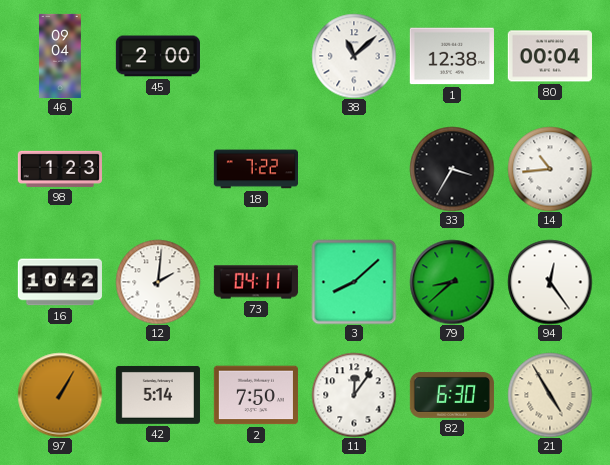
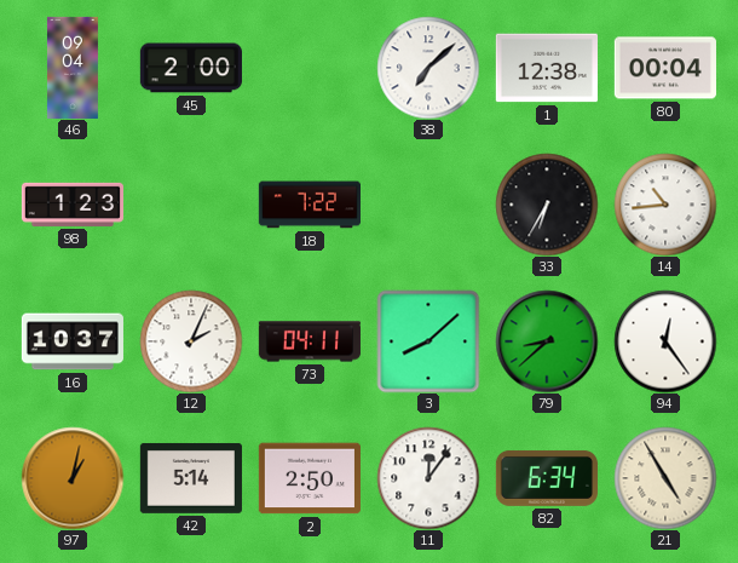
38: 11:08 -> 7:08
33: 3:35 -> 6:35
16: 10:42 -> 10:37
12: 2:01 -> 2:04
97: 1:05 -> 1:02
2: 7:50 -> 2:50
82: 6:30 -> 6:34
